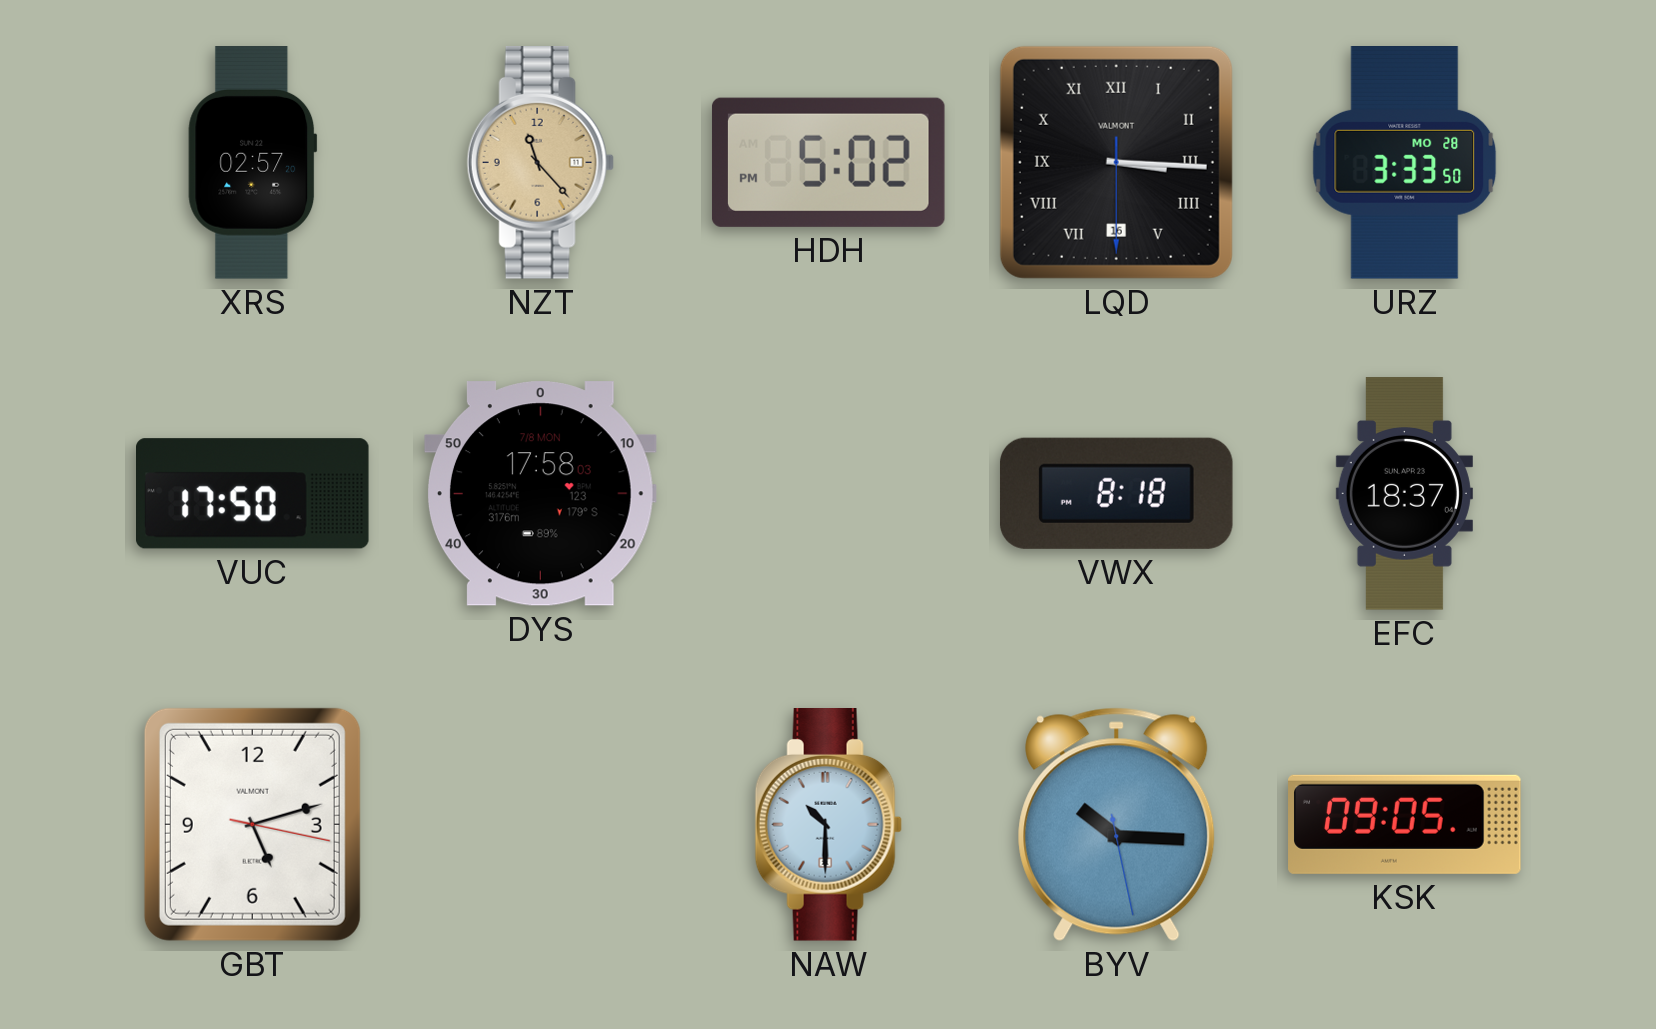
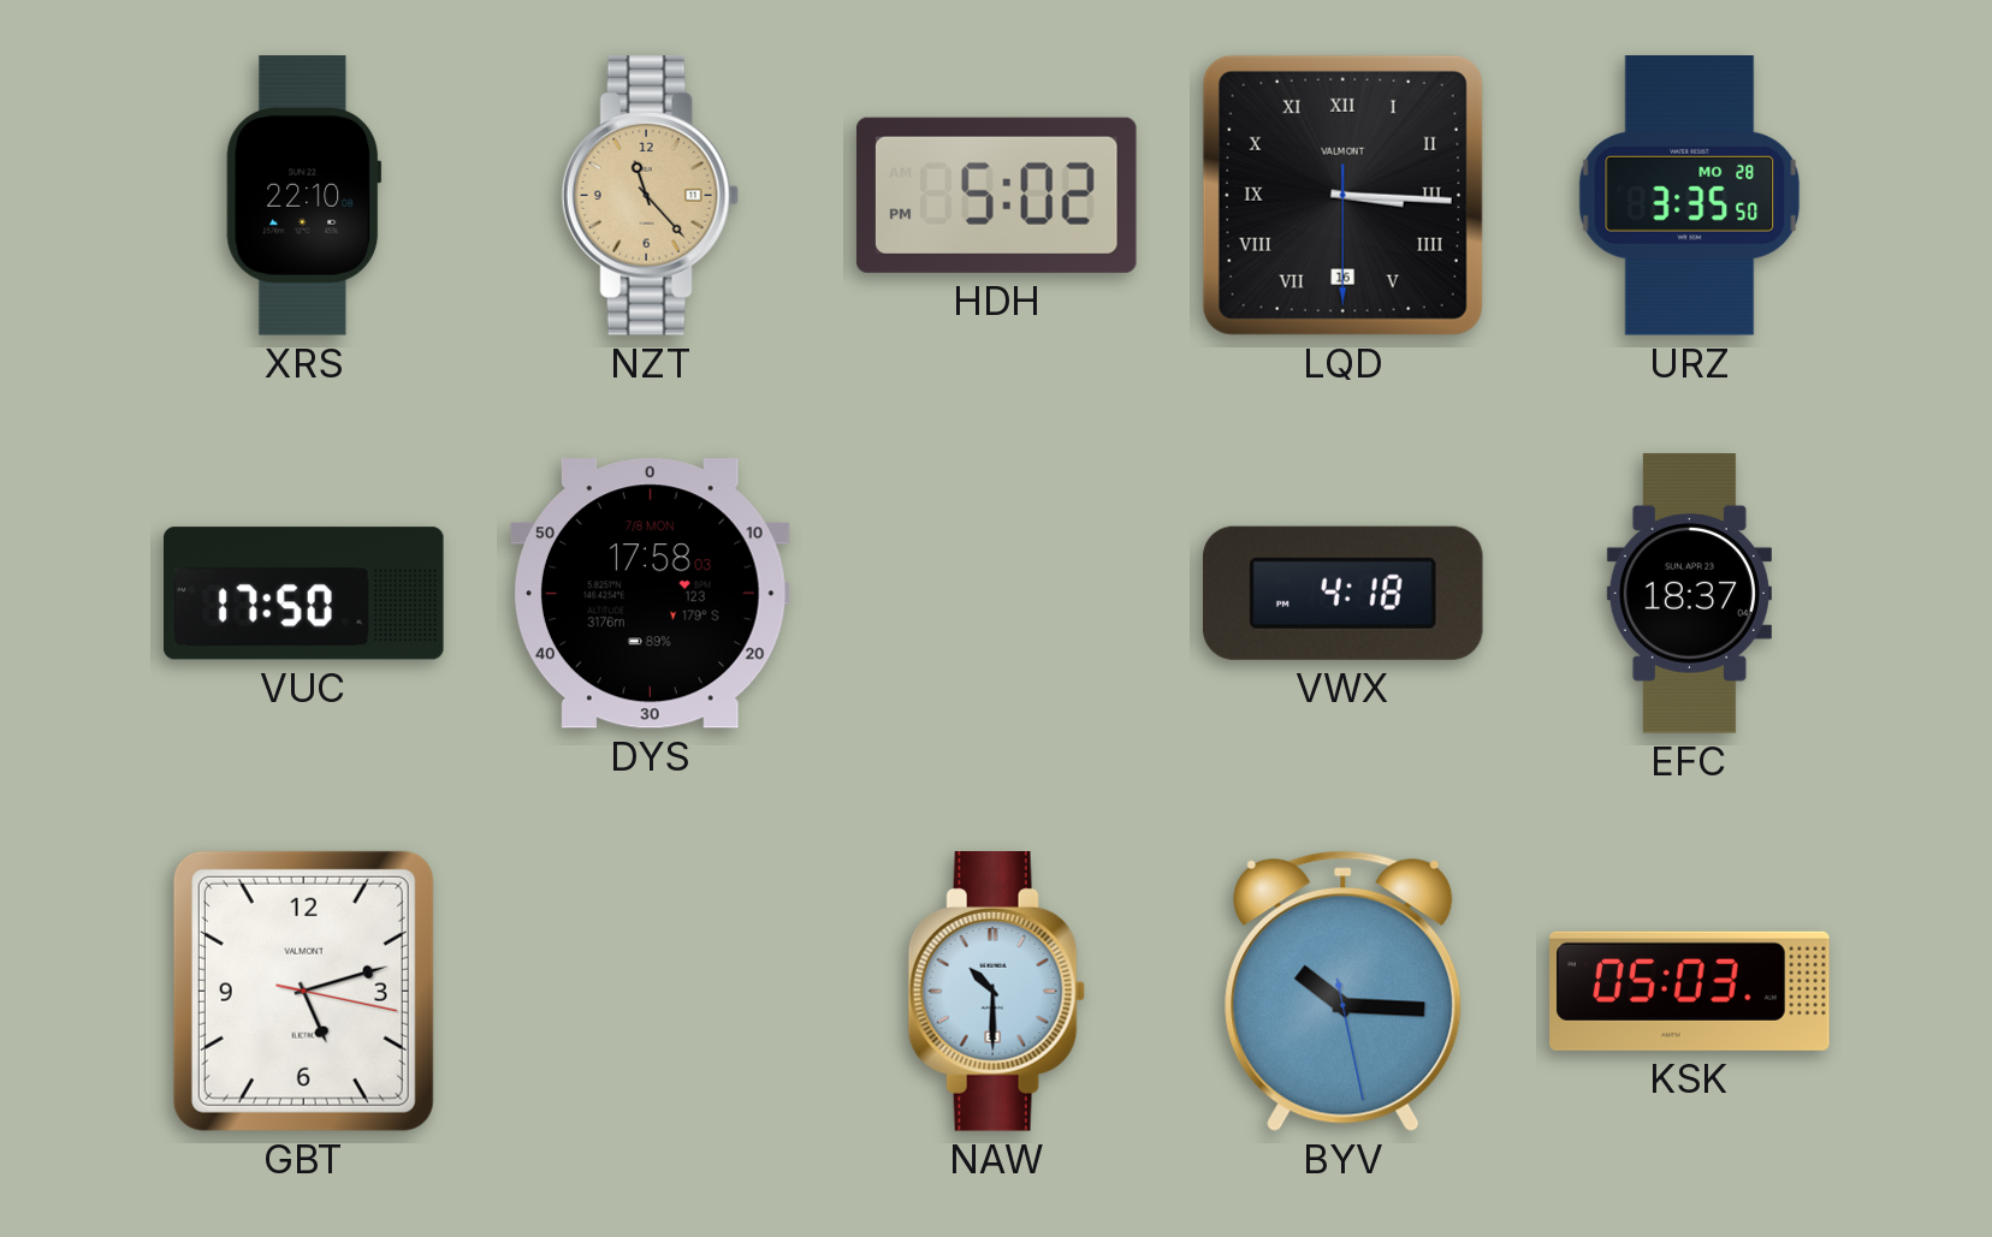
XRS: 02:57 -> 22:10
URZ: 3:33 -> 3:35
VWX: 8:18 -> 4:18
KSK: 09:05 -> 05:03
